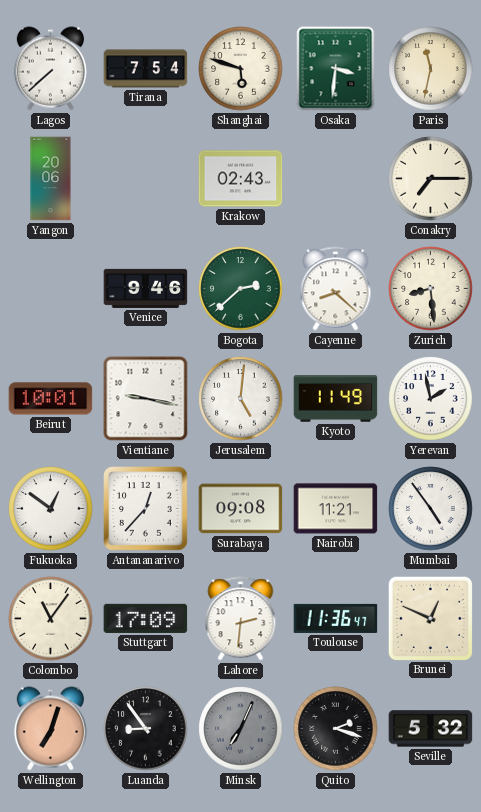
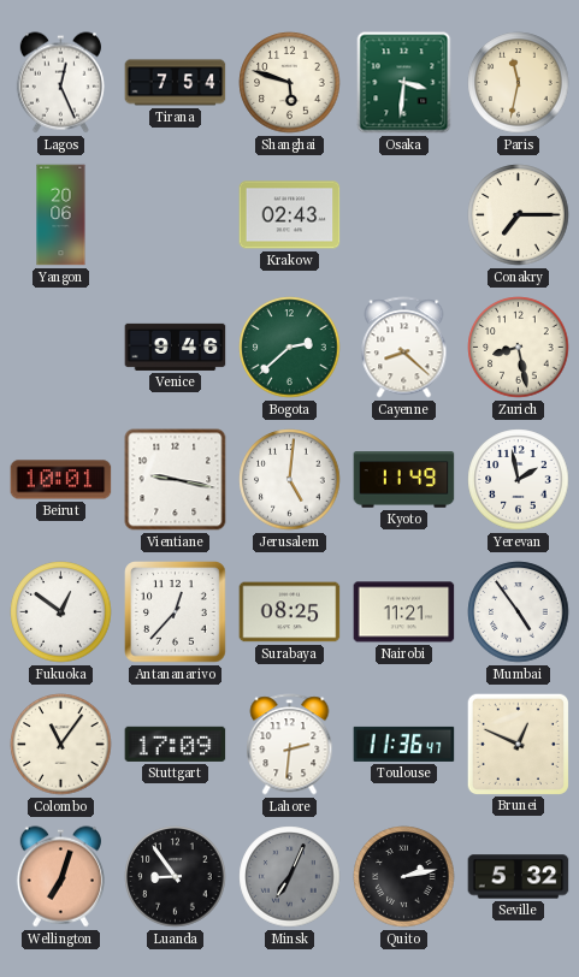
Lagos: 7:38 -> 12:26
Zurich: 8:29 -> 8:28
Surabaya: 09:08 -> 08:25
Quito: 2:18 -> 2:13
